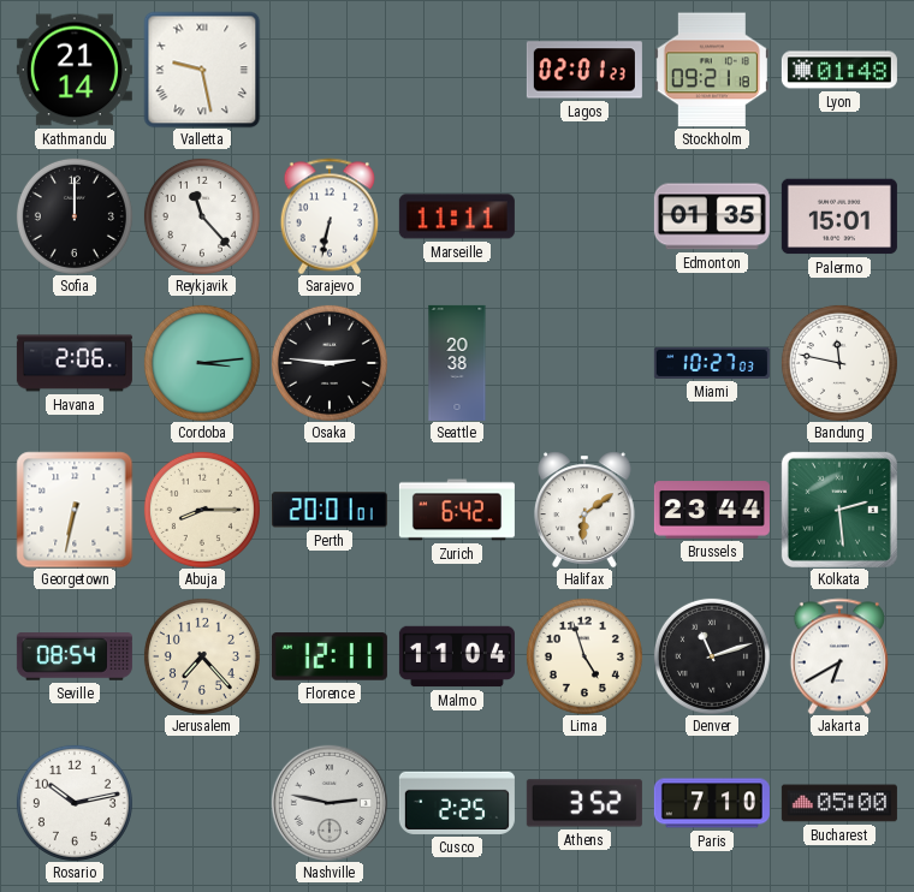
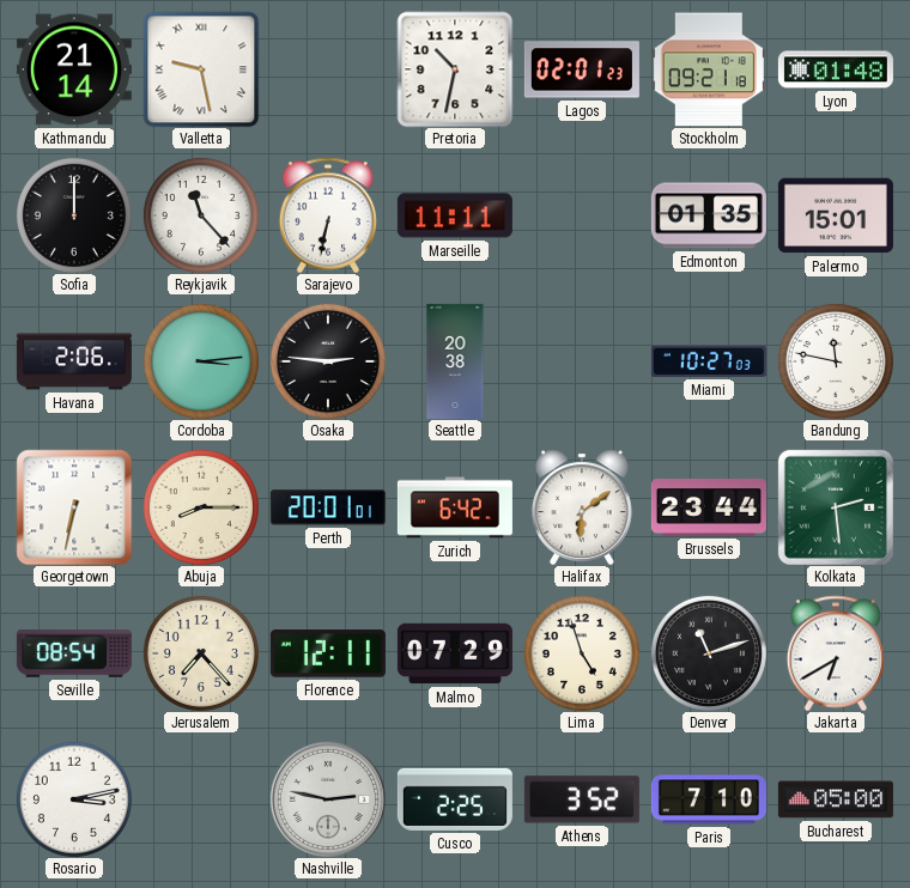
Pretoria: none -> 10:32
Malmo: 11:04 -> 07:29
Rosario: 10:13 -> 3:13
